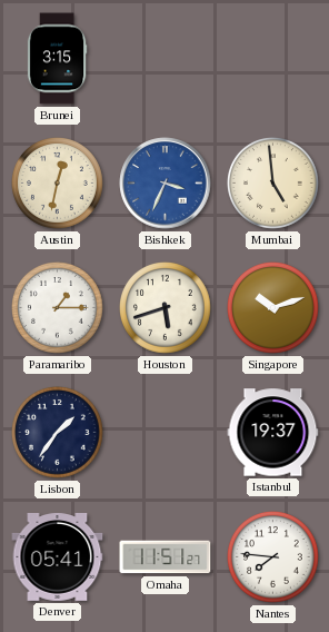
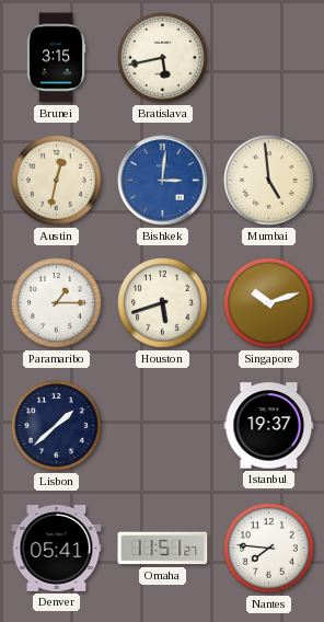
Bratislava: none -> 5:43
Bishkek: 3:34 -> 3:01
Lisbon: 1:36 -> 1:38
